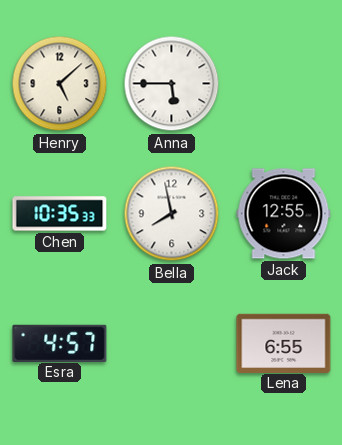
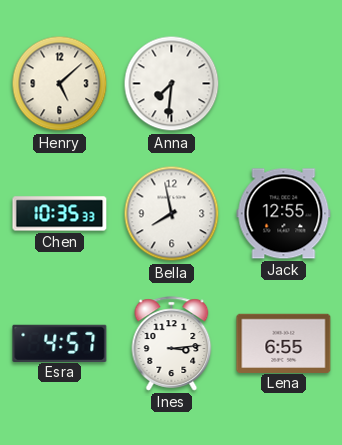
Anna: 5:45 -> 7:31
Ines: none -> 3:14
